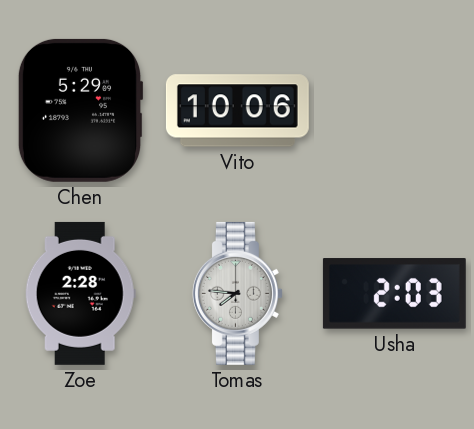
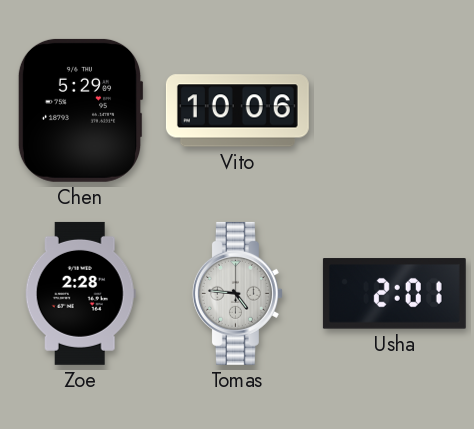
Tomas: 7:46 -> 4:46
Usha: 2:03 -> 2:01
